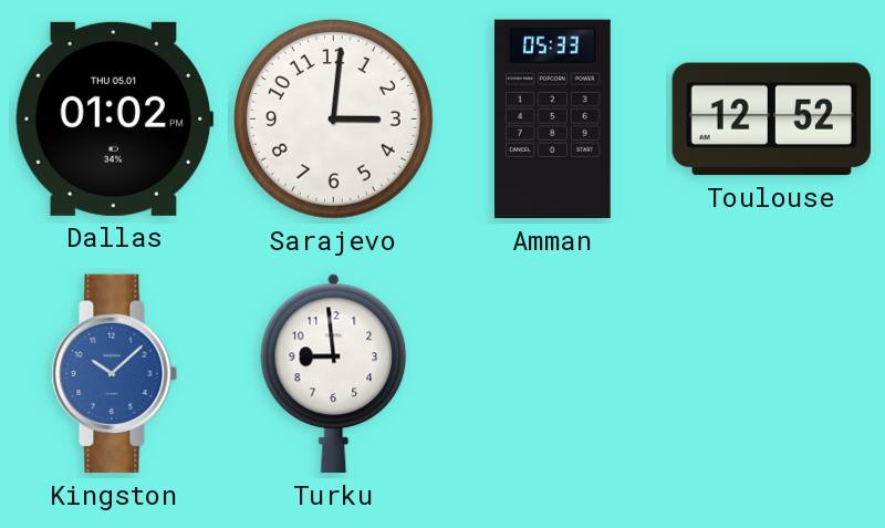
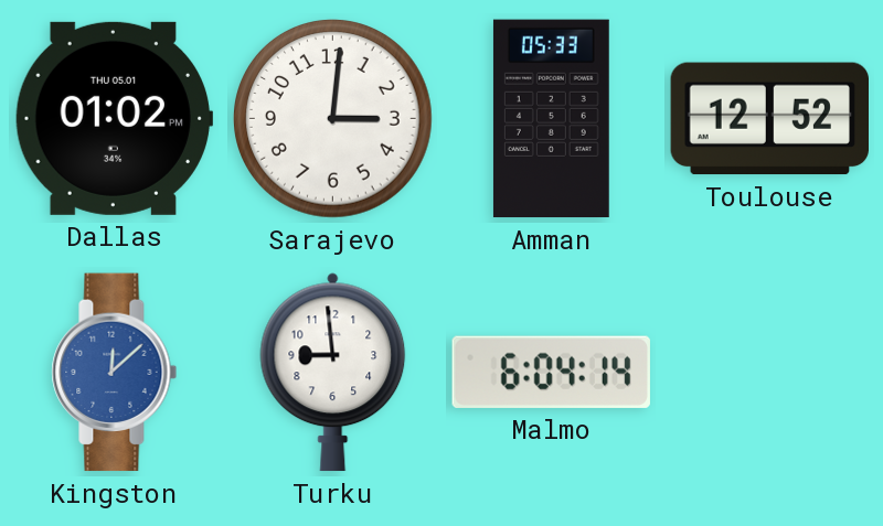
Kingston: 10:08 -> 12:08
Malmo: none -> 6:04
